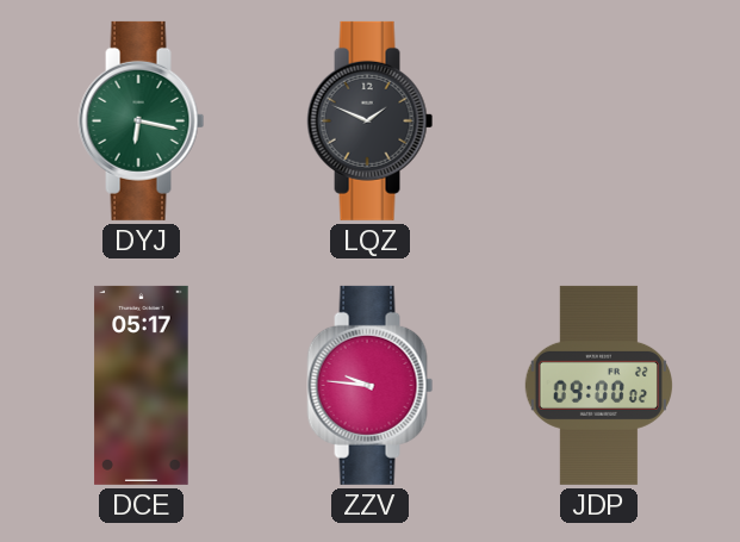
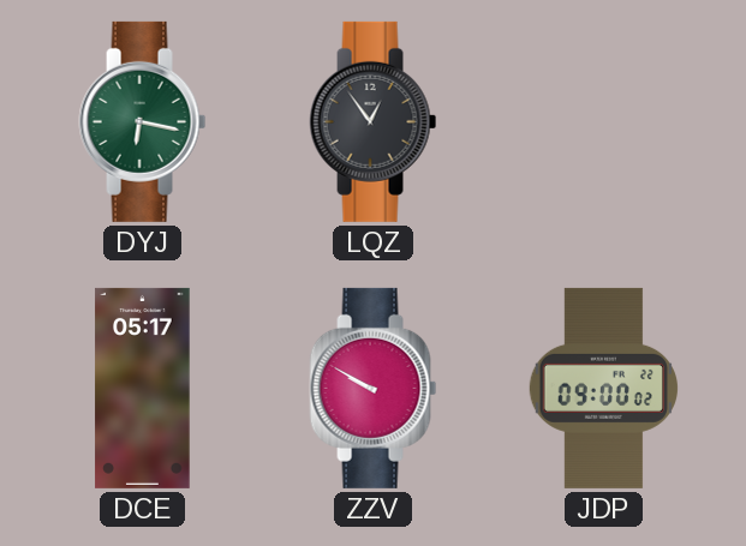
LQZ: 1:49 -> 12:54
ZZV: 9:46 -> 9:50
